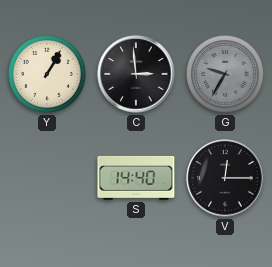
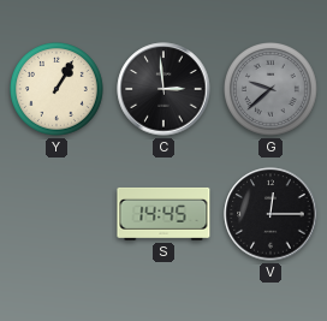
G: 9:35 -> 9:38
S: 14:40 -> 14:45
